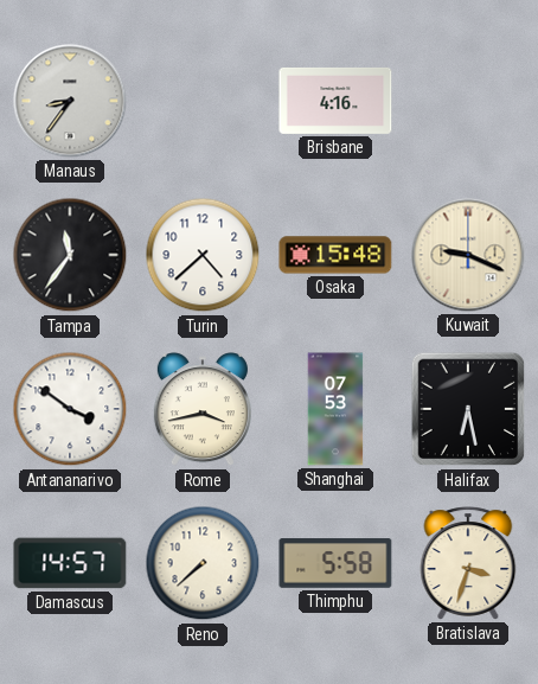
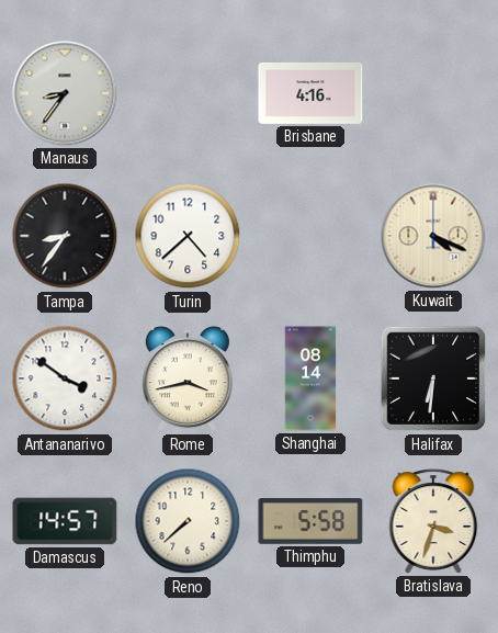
Tampa: 11:36 -> 8:36
Osaka: 15:48 -> none
Kuwait: 9:19 -> 4:19
Shanghai: 07:53 -> 08:14
Halifax: 6:28 -> 6:31
